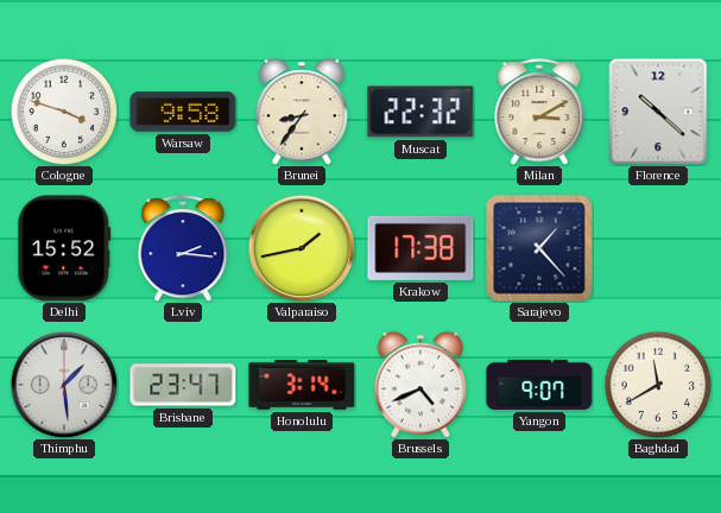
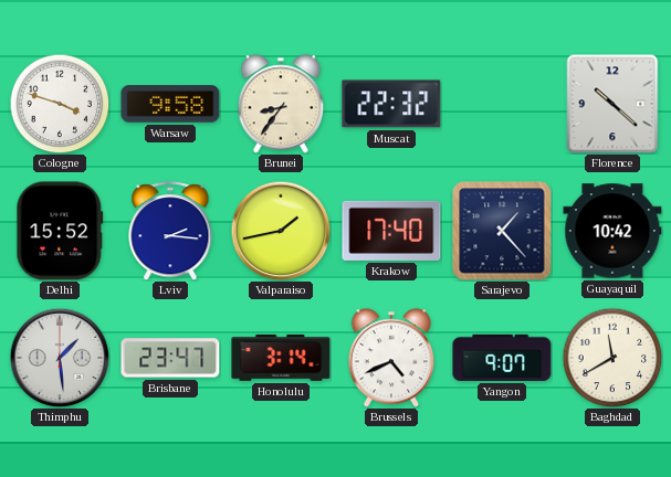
Milan: 3:10 -> none
Krakow: 17:38 -> 17:40
Guayaquil: none -> 10:42
